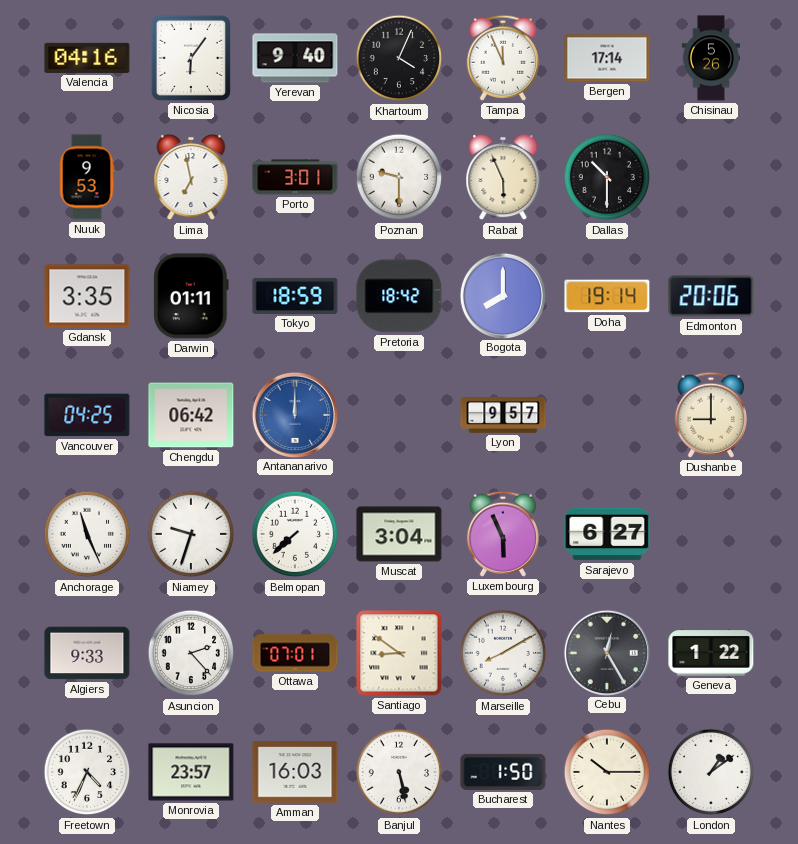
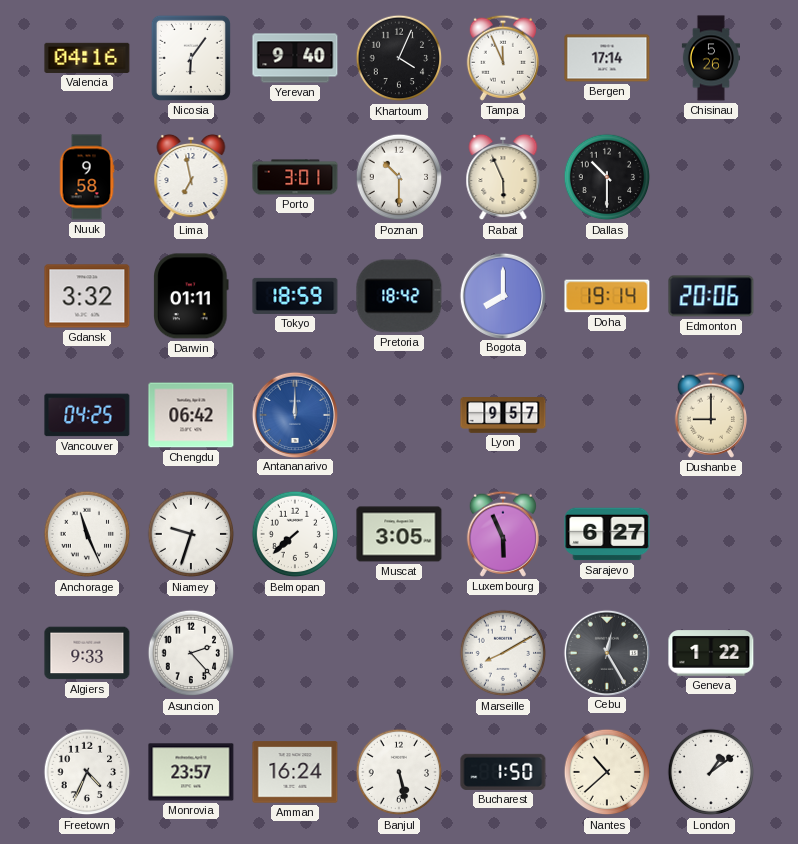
Nuuk: 9:53 -> 9:58
Poznan: 9:30 -> 10:30
Gdansk: 3:35 -> 3:32
Muscat: 3:04 -> 3:05
Ottawa: 07:01 -> none
Santiago: 8:51 -> none
Amman: 16:03 -> 16:24
Nantes: 10:15 -> 10:38
